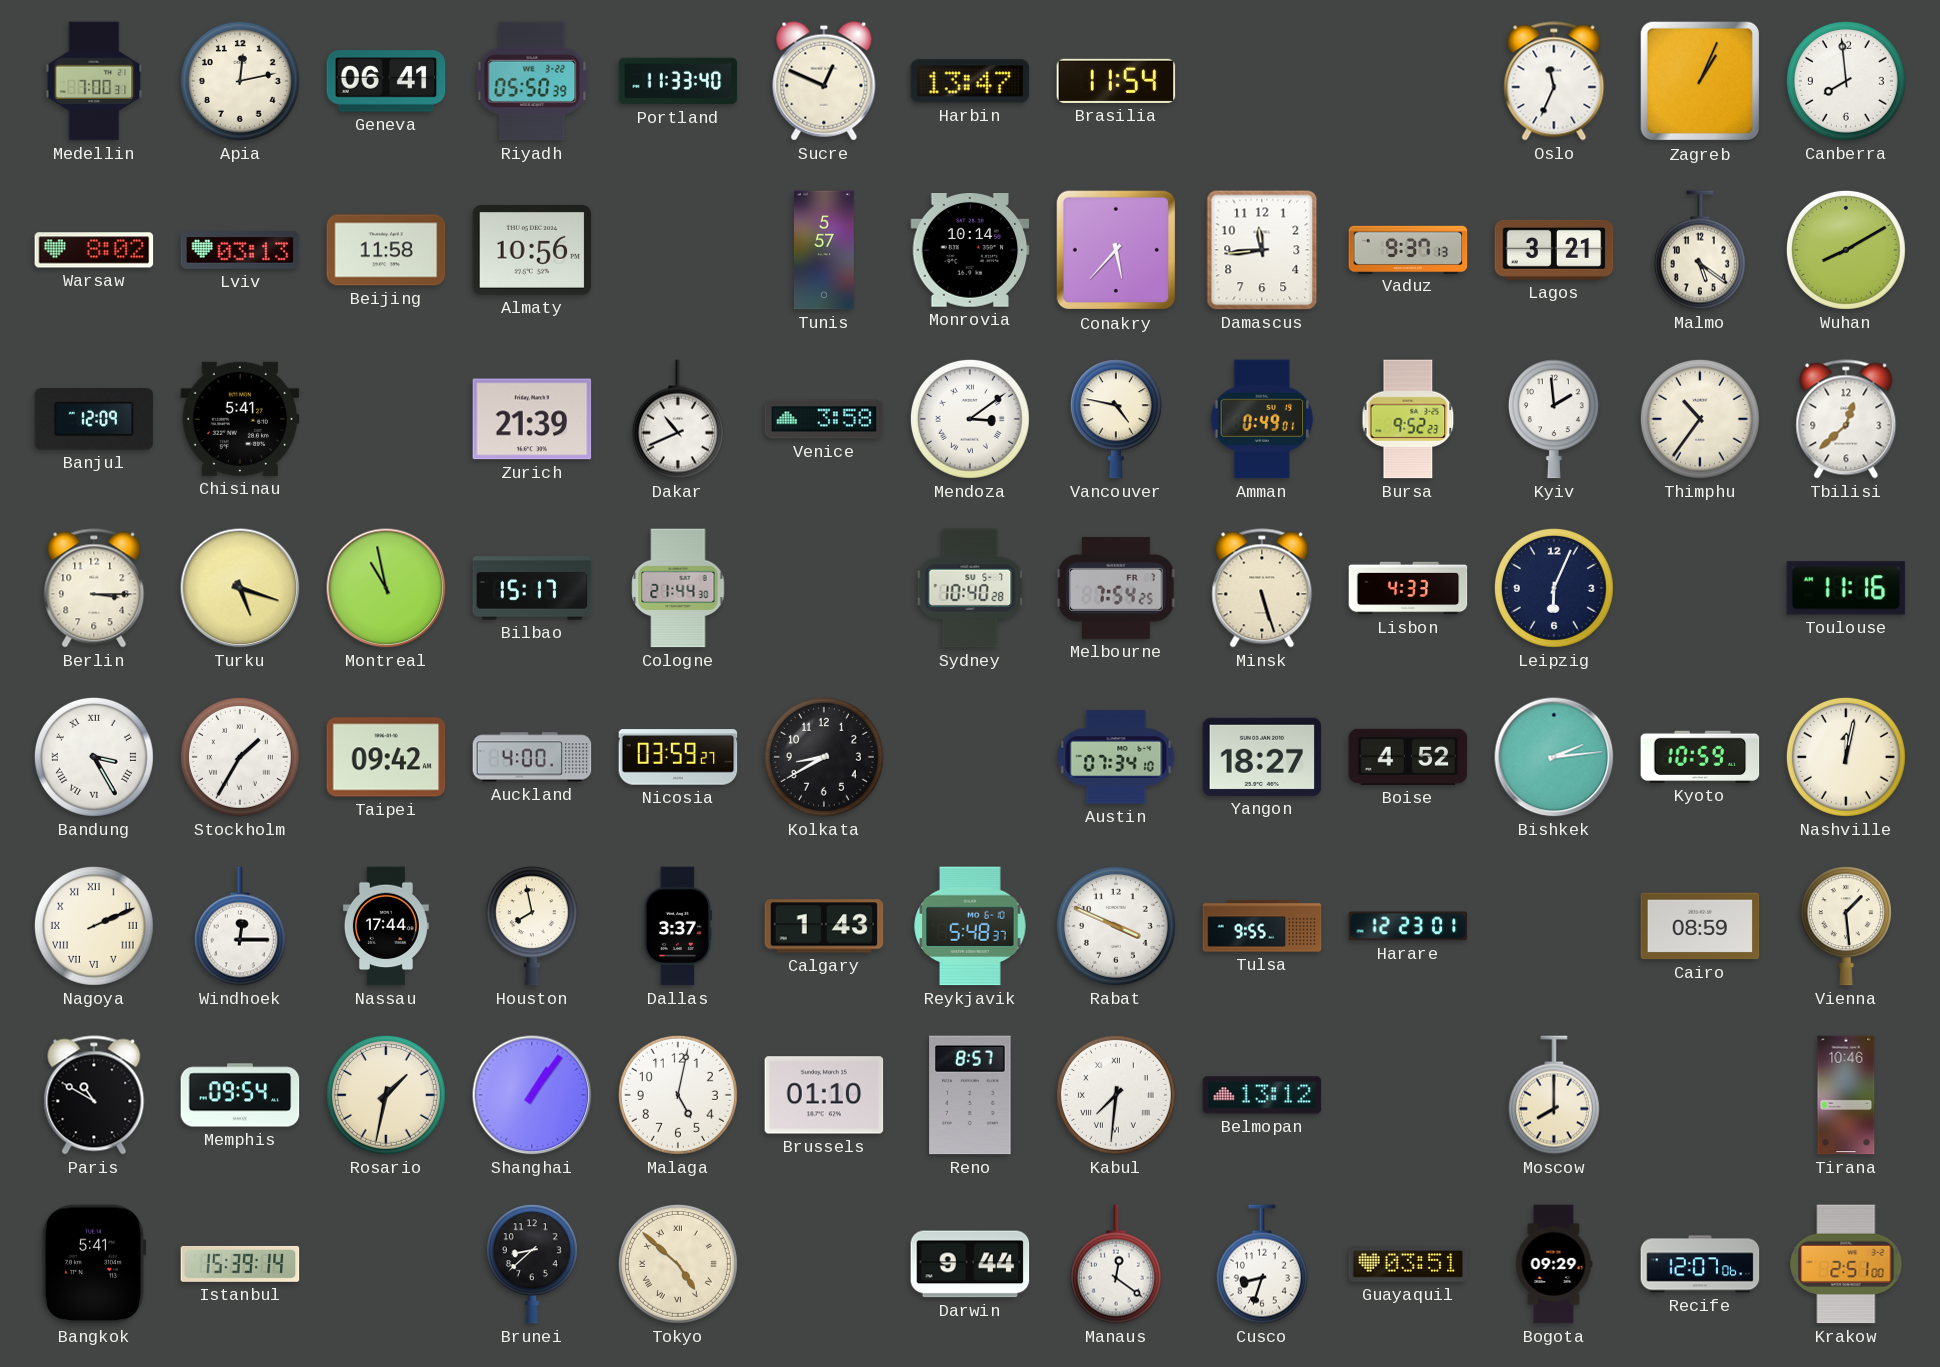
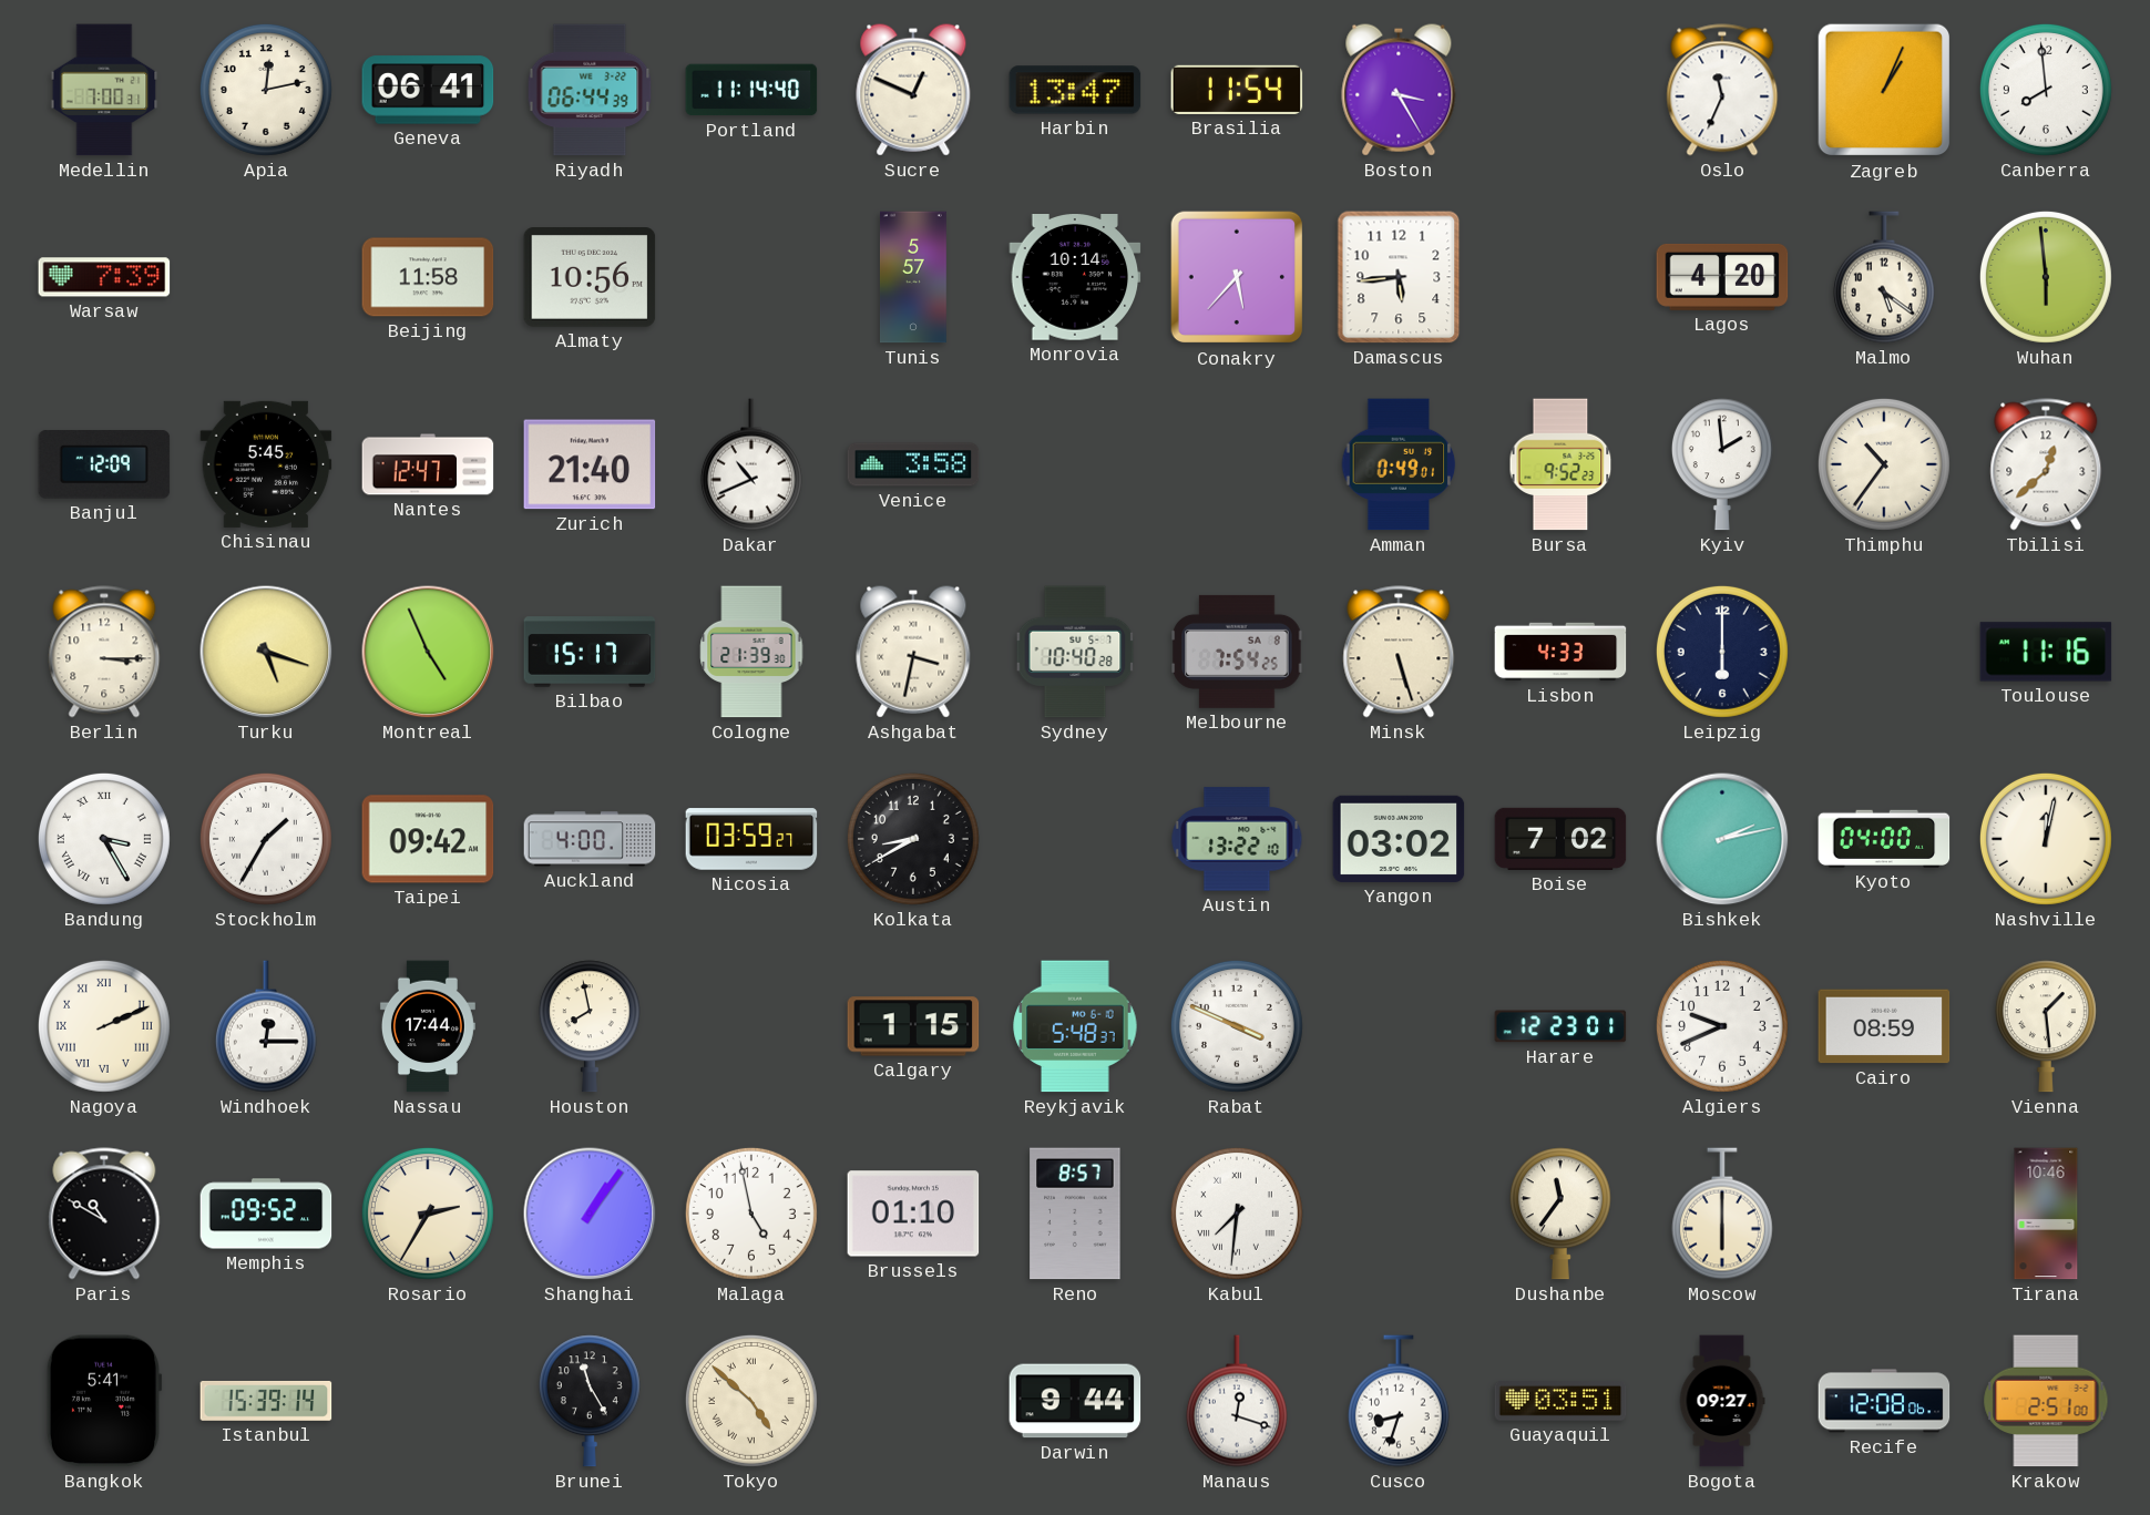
Riyadh: 05:50 -> 06:44
Portland: 11:33 -> 11:14
Boston: none -> 3:25
Warsaw: 8:02 -> 7:39
Lviv: 03:13 -> none
Damascus: 11:44 -> 5:44
Vaduz: 9:37 -> none
Lagos: 3:21 -> 4:20
Wuhan: 8:10 -> 5:59
Chisinau: 5:41 -> 5:45
Nantes: none -> 12:47
Zurich: 21:39 -> 21:40
Mendoza: 3:09 -> none
Vancouver: 4:47 -> none
Montreal: 10:58 -> 4:56
Cologne: 21:44 -> 21:39
Ashgabat: none -> 3:32
Melbourne date: FR 7 -> SA 8
Leipzig: 6:04 -> 6:00
Austin: 07:34 -> 13:22
Yangon: 18:27 -> 03:02
Boise: 4:52 -> 7:02
Bishkek: 2:14 -> 2:13
Kyoto: 10:59 -> 04:00
Dallas: 3:37 -> none
Calgary: 1:43 -> 1:15
Tulsa: 9:55 -> none
Algiers: none -> 9:41
Memphis: 09:54 -> 09:52
Rosario: 1:32 -> 2:35
Malaga: 5:02 -> 4:58
Belmopan: 13:12 -> none
Dushanbe: none -> 11:36
Moscow: 8:00 -> 6:00
Brunei: 8:38 -> 11:25
Manaus: 12:21 -> 12:18
Bogota: 09:29 -> 09:27
Recife: 12:07 -> 12:08
